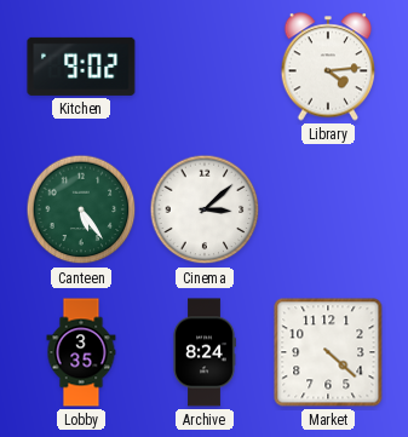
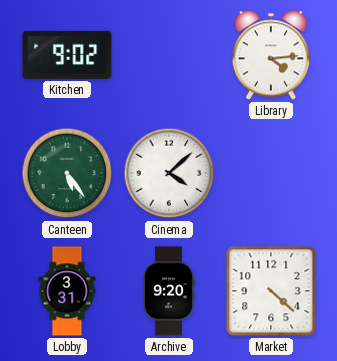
Cinema: 3:08 -> 4:08
Lobby: 3:35 -> 3:31
Archive: 8:24 -> 9:20
